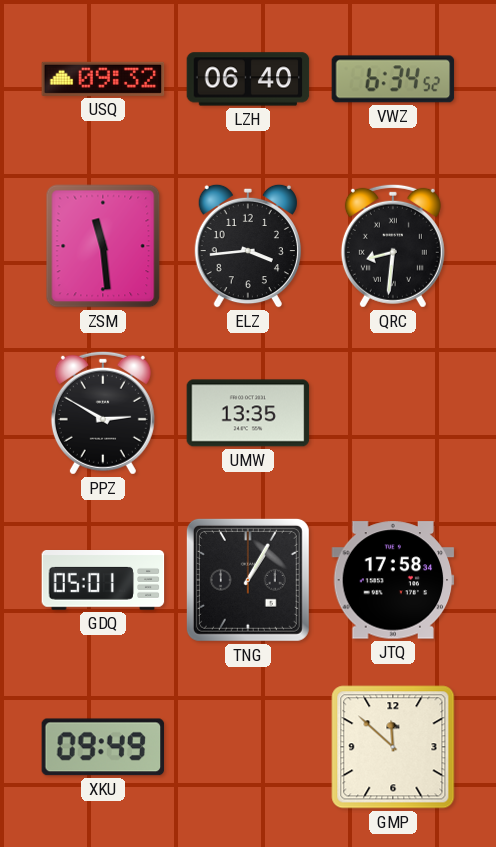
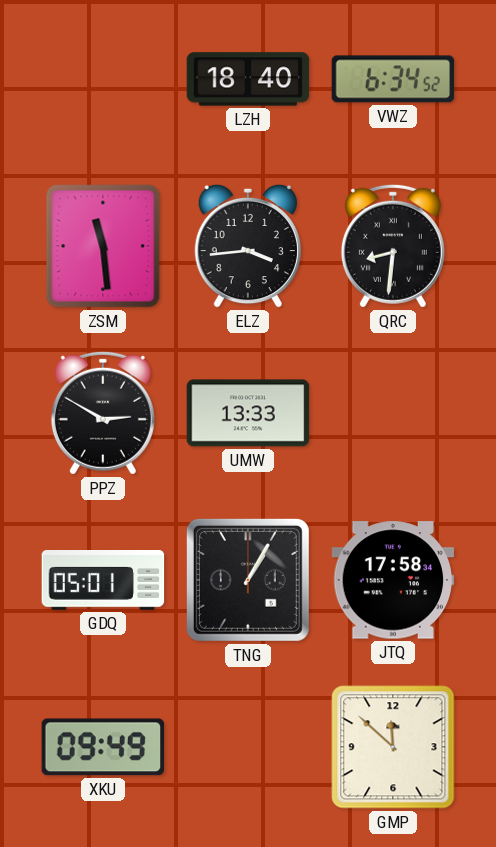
USQ: 09:32 -> none
LZH: 06:40 -> 18:40
UMW: 13:35 -> 13:33
